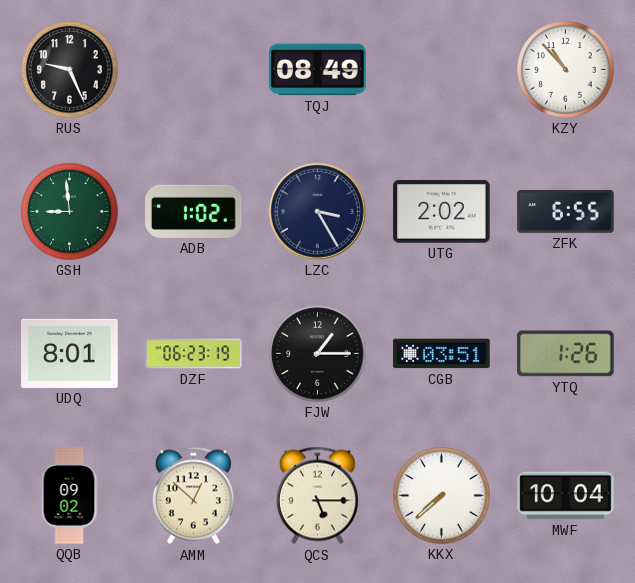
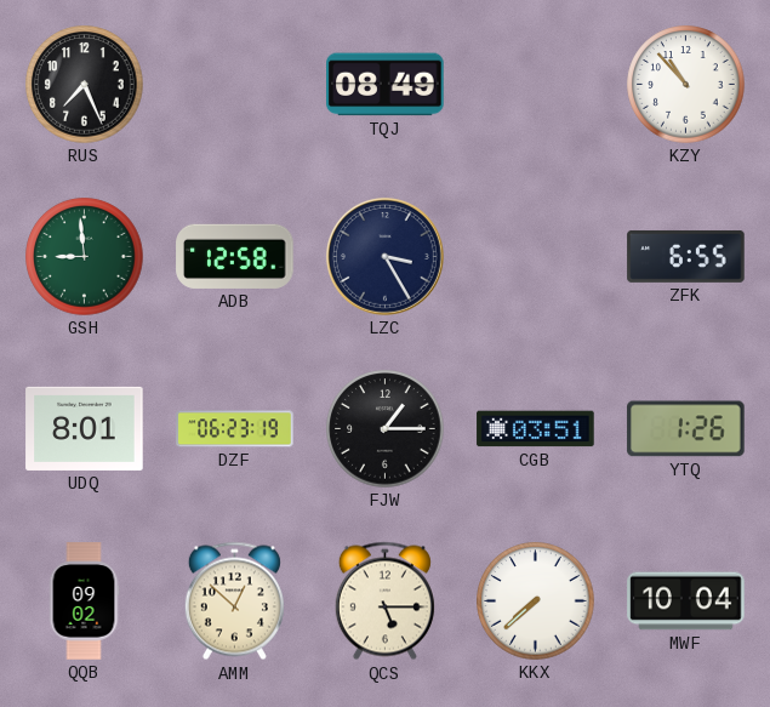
RUS: 9:26 -> 7:26
ADB: 1:02 -> 12:58
UTG: 2:02 -> none
